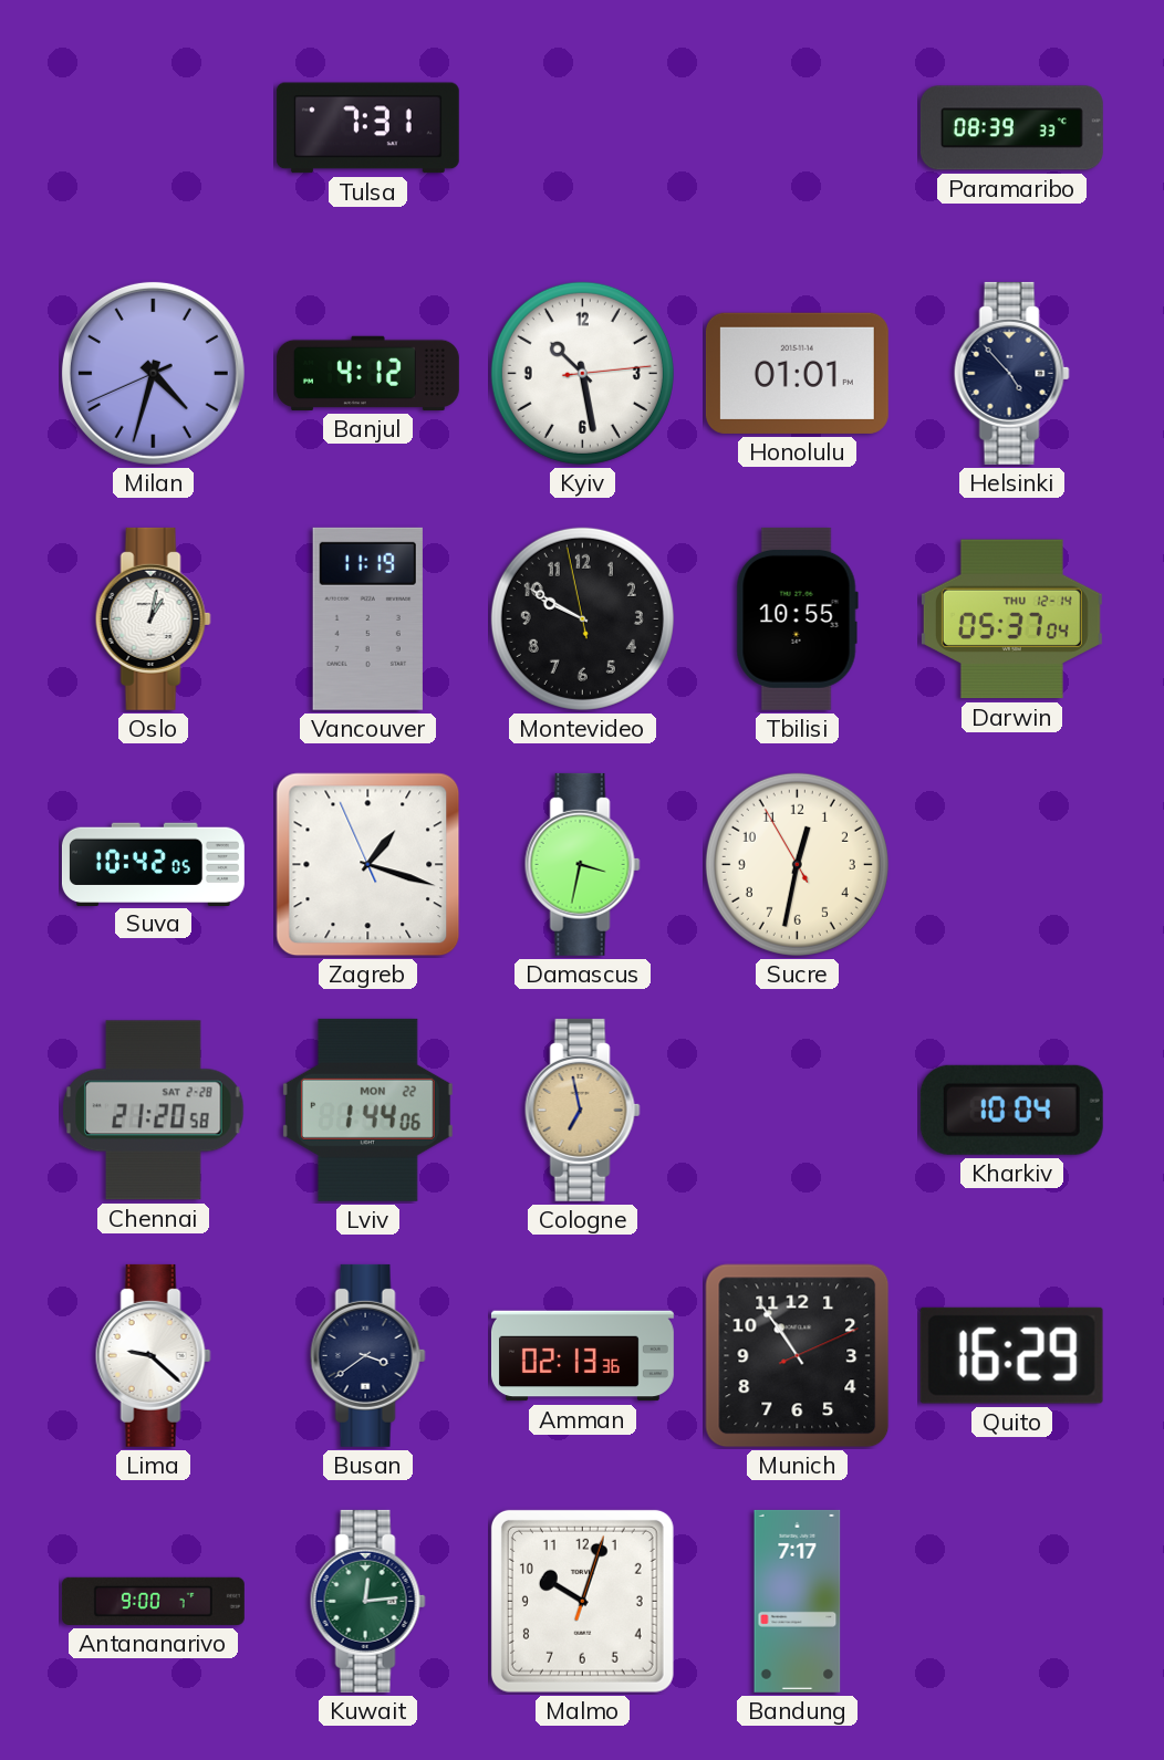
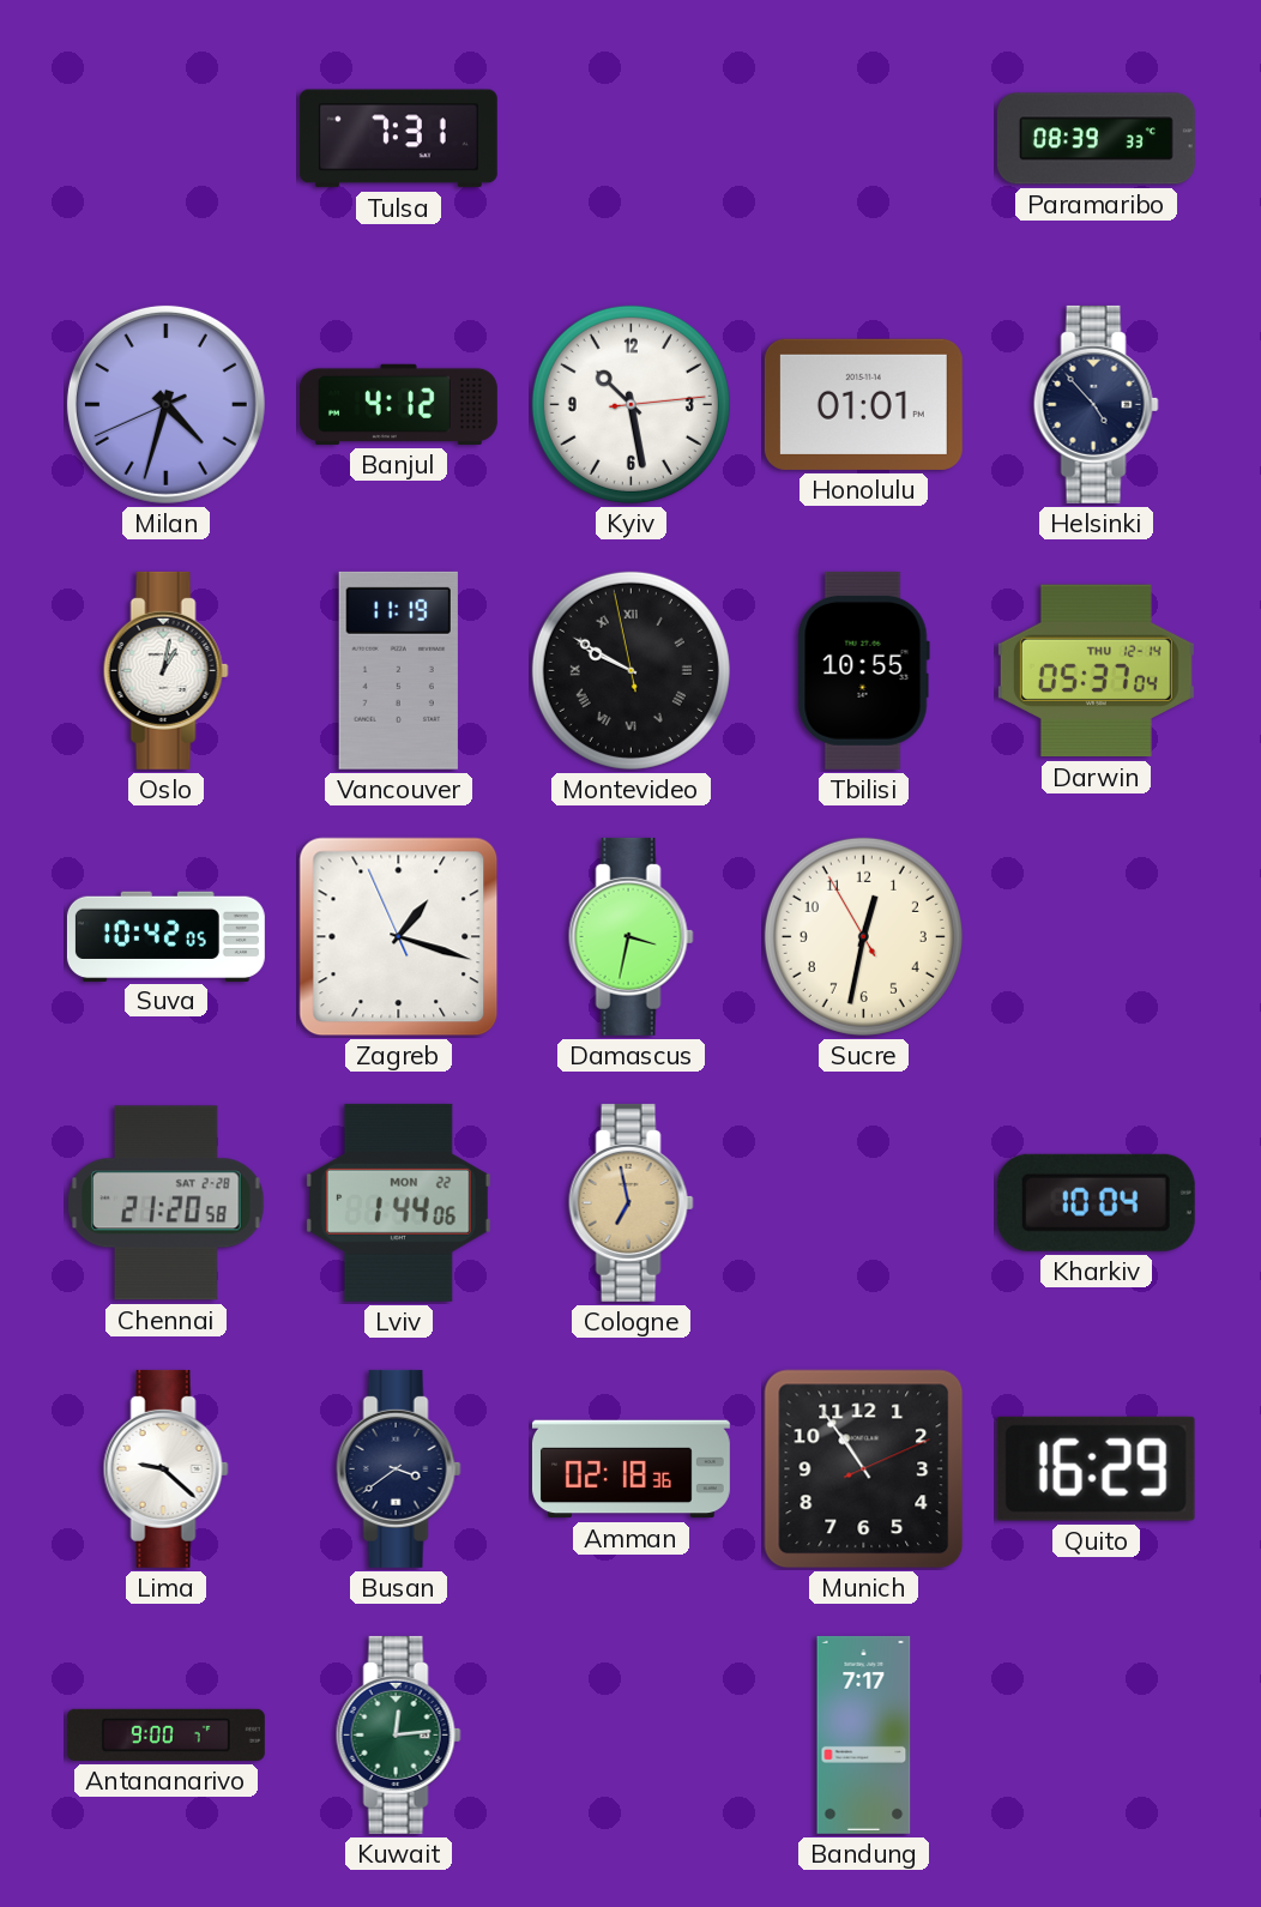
Montevideo numerals: Arabic -> Roman
Amman: 02:13 -> 02:18
Malmo: 10:03 -> none
